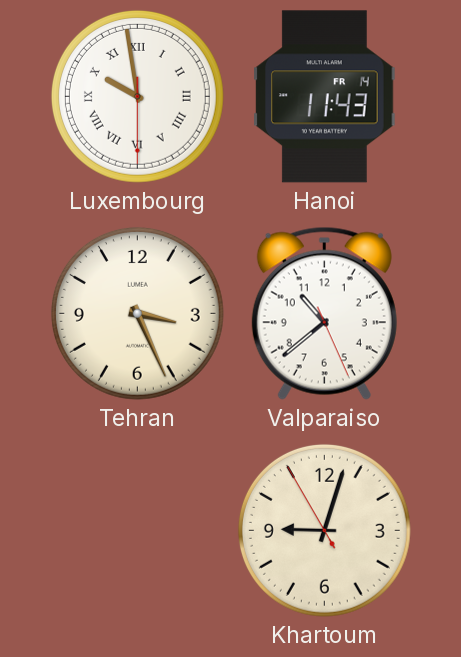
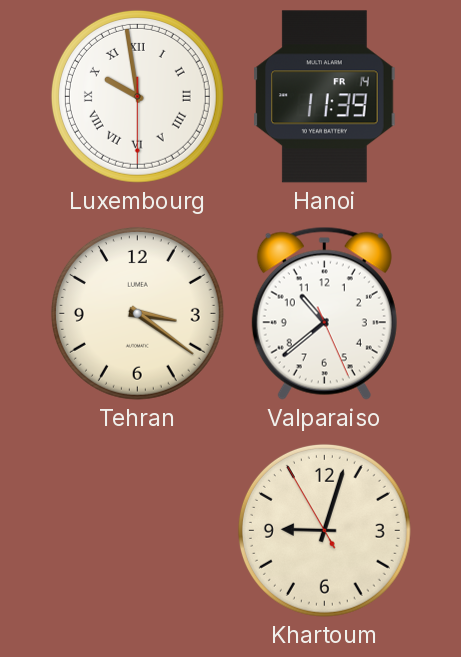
Hanoi: 11:43 -> 11:39
Tehran: 3:26 -> 3:21
